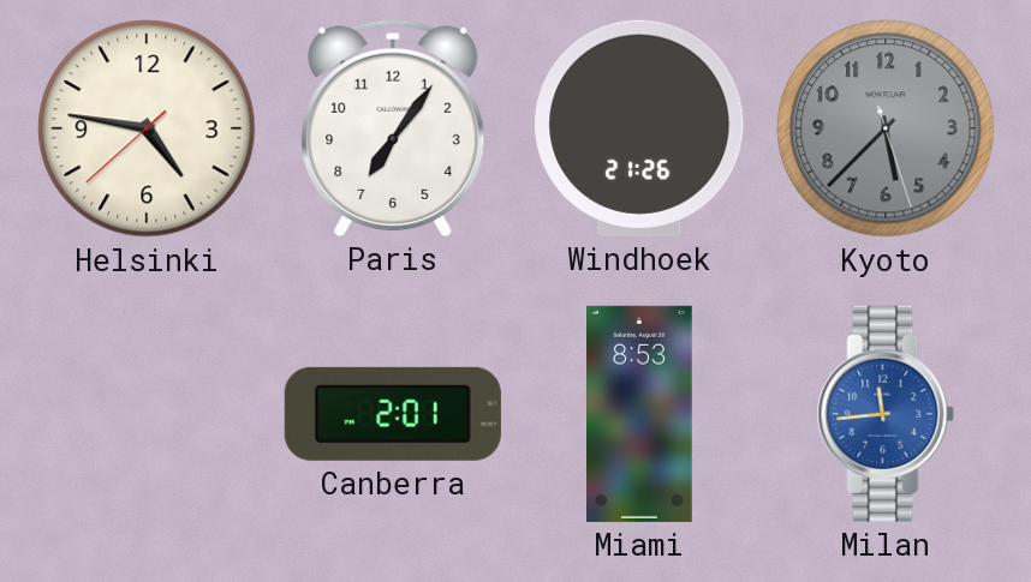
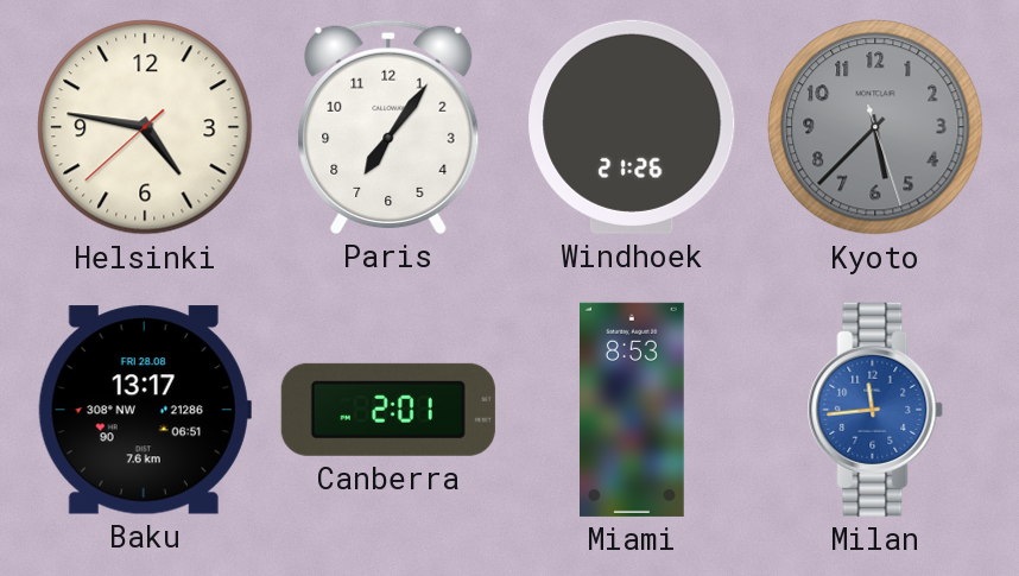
Baku: none -> 13:17
